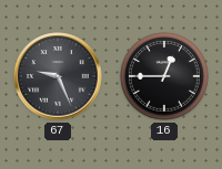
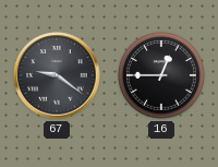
67: 9:26 -> 9:21
